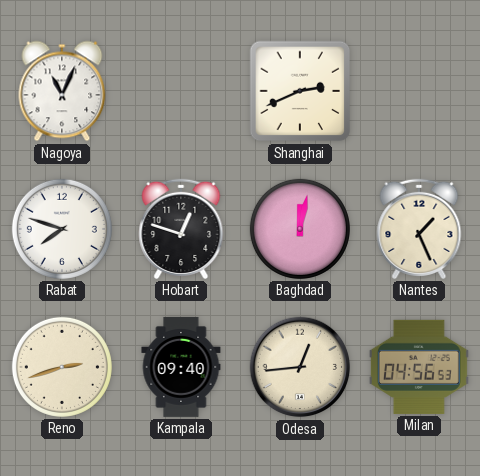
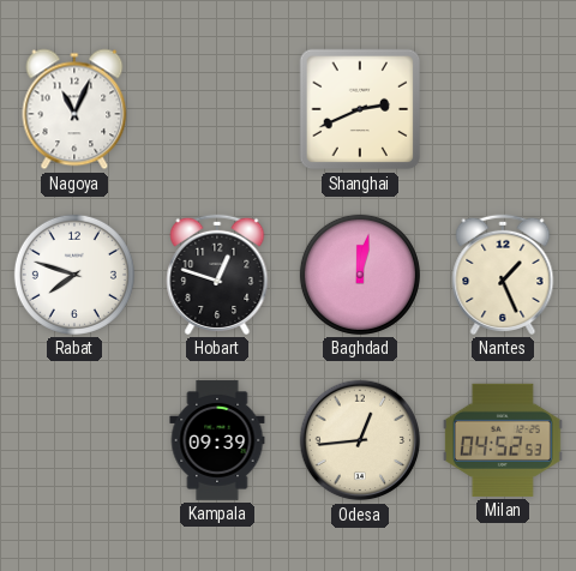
Reno: 2:42 -> none
Kampala: 09:40 -> 09:39
Milan: 04:56 -> 04:52
